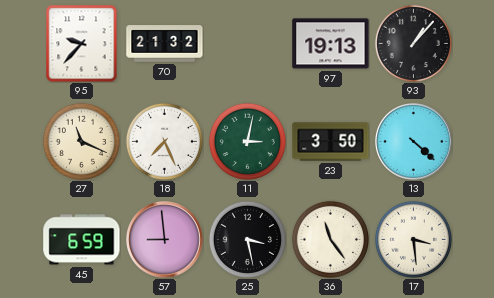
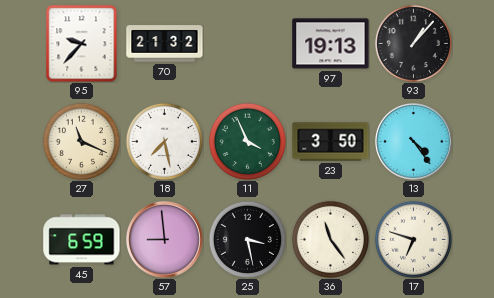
18: 7:26 -> 7:28
11: 3:02 -> 3:56
13: 4:22 -> 4:24
17: 3:29 -> 6:48
